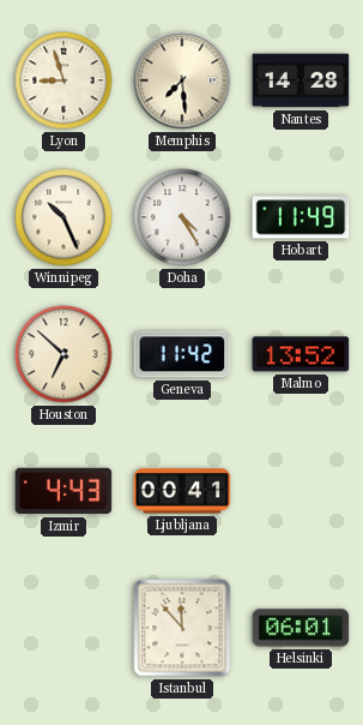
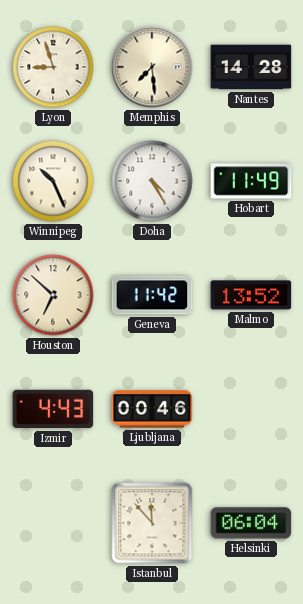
Ljubljana: 00:41 -> 00:46
Helsinki: 06:01 -> 06:04
